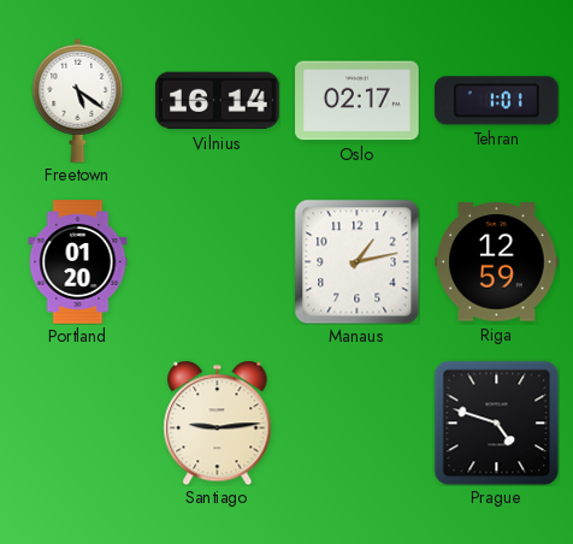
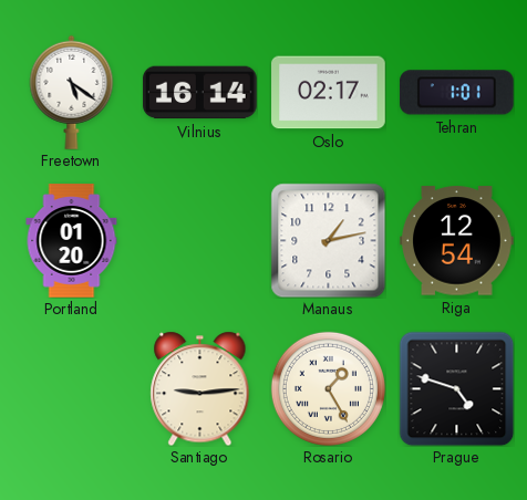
Riga: 12:59 -> 12:54
Rosario: none -> 1:25
